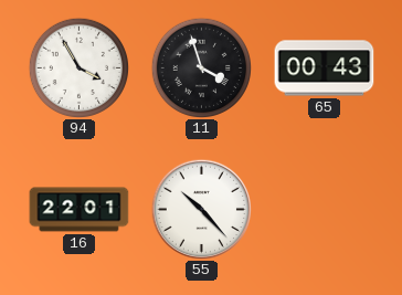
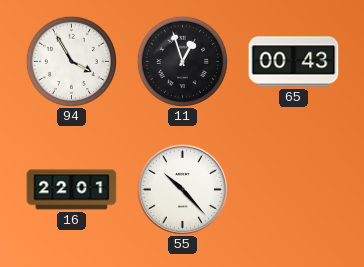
11: 3:57 -> 12:57
